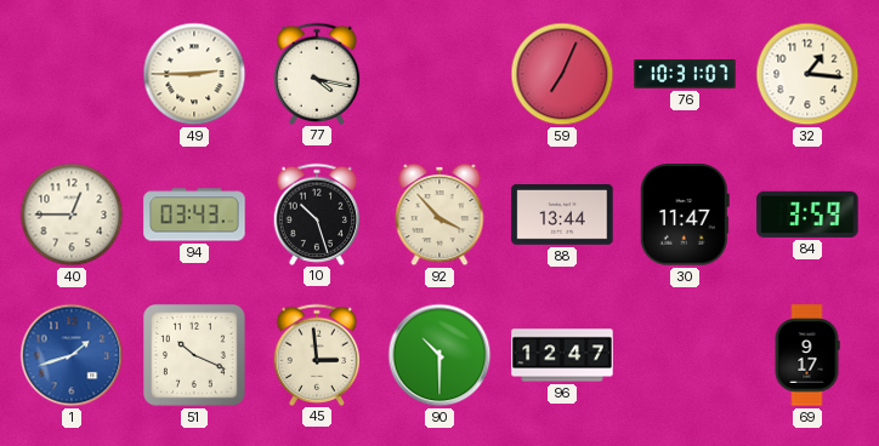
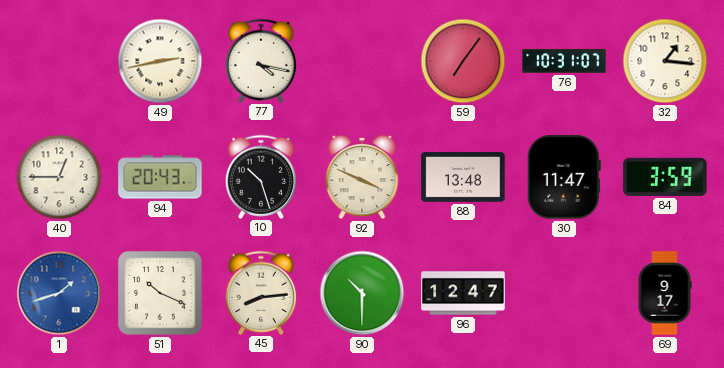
49: 2:45 -> 2:43
59: 7:04 -> 7:06
94: 03:43 -> 20:43
92: 3:53 -> 3:49
88: 13:44 -> 13:48
45: 2:59 -> 8:14
